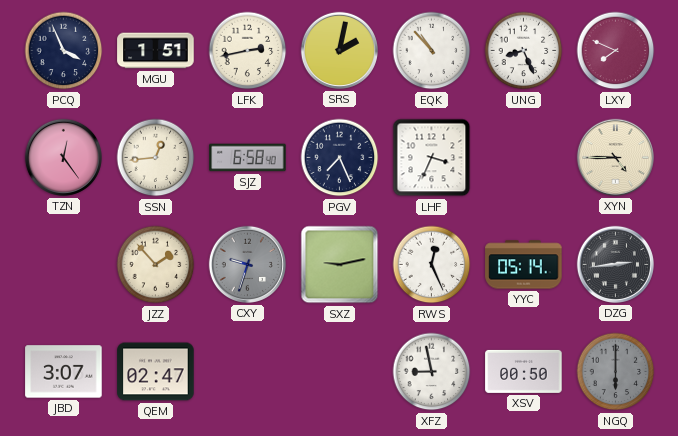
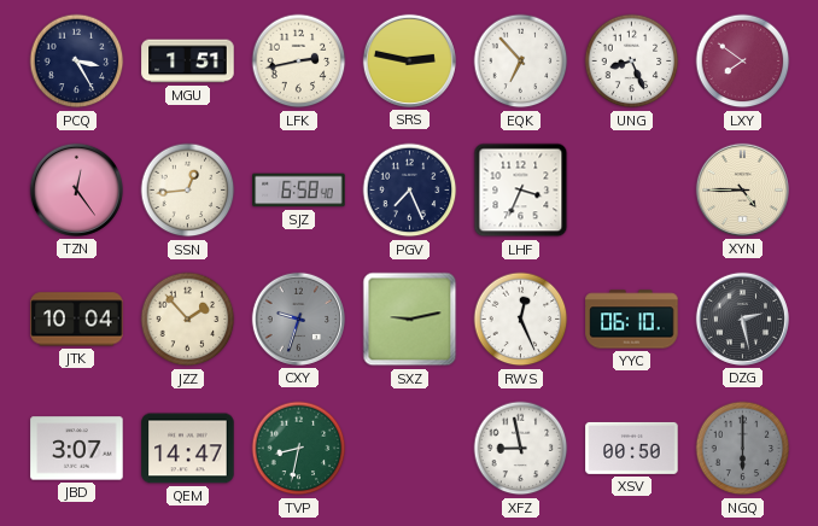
PCQ: 3:56 -> 3:25
SRS: 2:02 -> 2:47
EQK: 10:53 -> 6:53
LXY: 7:49 -> 7:51
JTK: none -> 10:04
YYC: 05:14 -> 06:10
DZG: 2:44 -> 2:28
QEM: 02:47 -> 14:47
TVP: none -> 8:32
